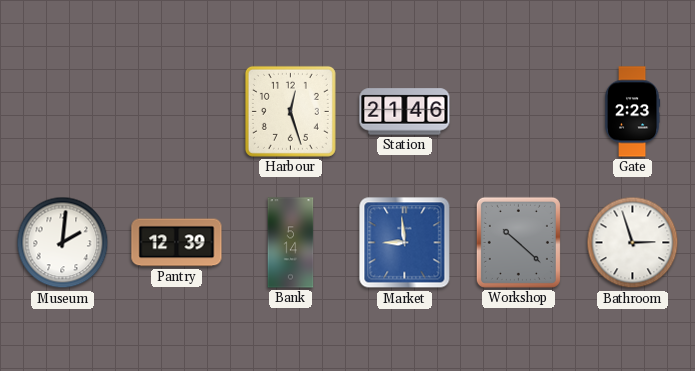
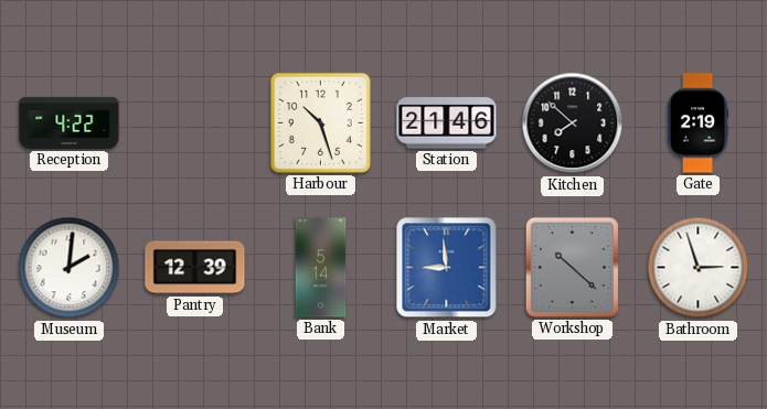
Reception: none -> 4:22
Harbour: 12:27 -> 10:27
Kitchen: none -> 7:52
Gate: 2:23 -> 2:19
